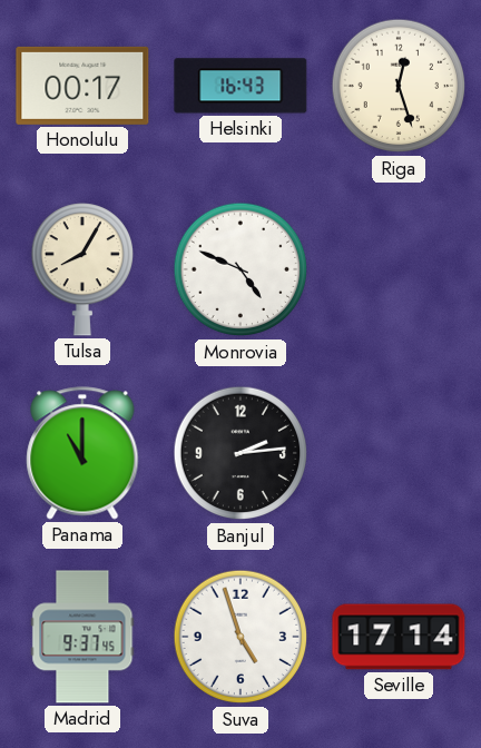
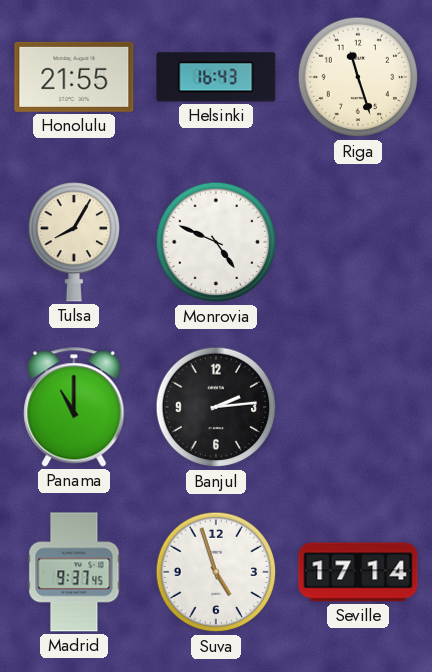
Honolulu: 00:17 -> 21:55
Riga: 12:27 -> 11:27
